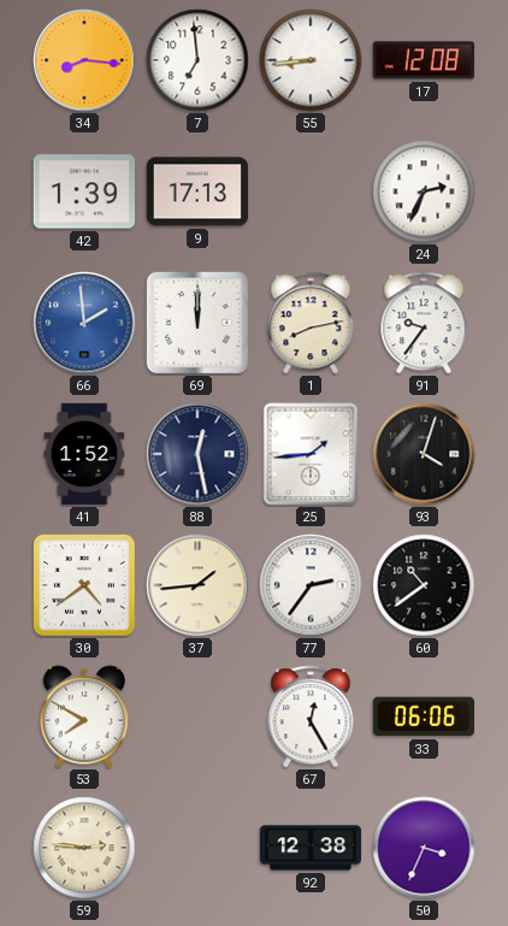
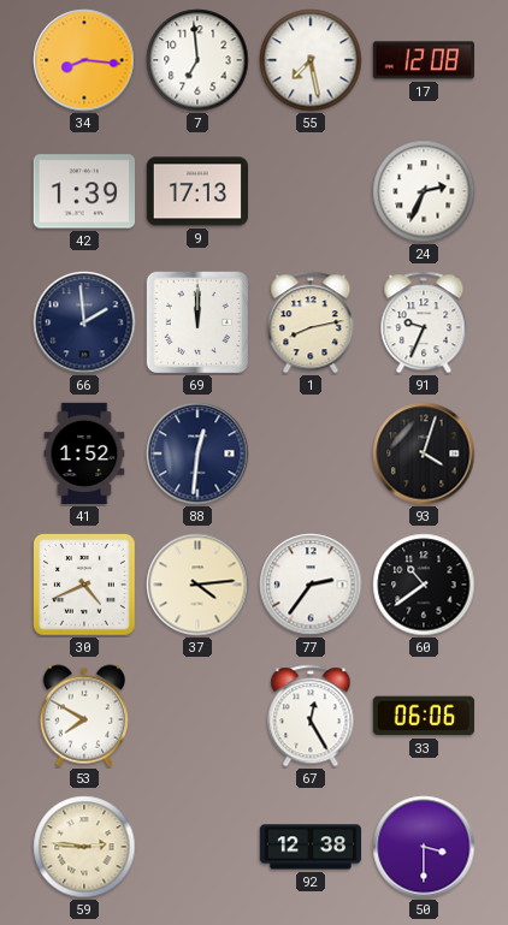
55: 8:44 -> 7:28
66 dial: blue -> navy
91: 9:36 -> 9:34
88: 12:28 -> 12:31
25: 1:44 -> none
30: 4:39 -> 4:41
37: 1:44 -> 4:14
50: 3:34 -> 3:30
